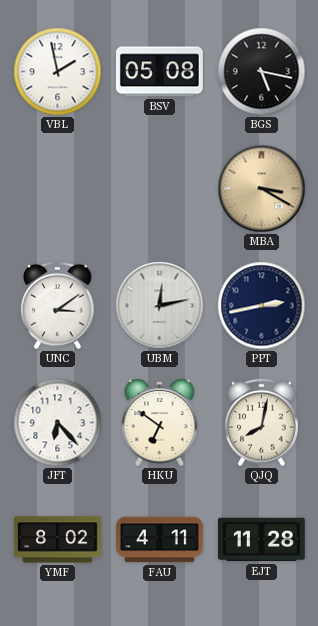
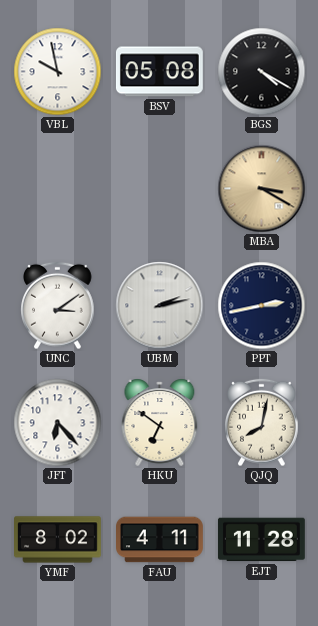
VBL: 1:58 -> 9:58
BGS: 5:17 -> 4:20
UBM: 12:13 -> 2:13
